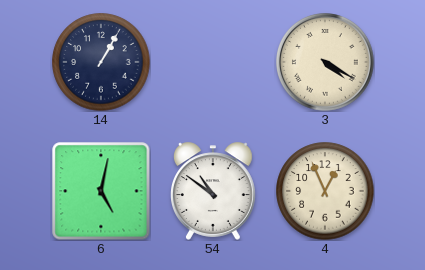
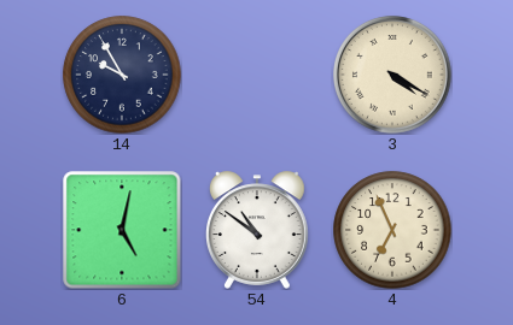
14: 1:05 -> 9:55
4: 12:56 -> 6:56
